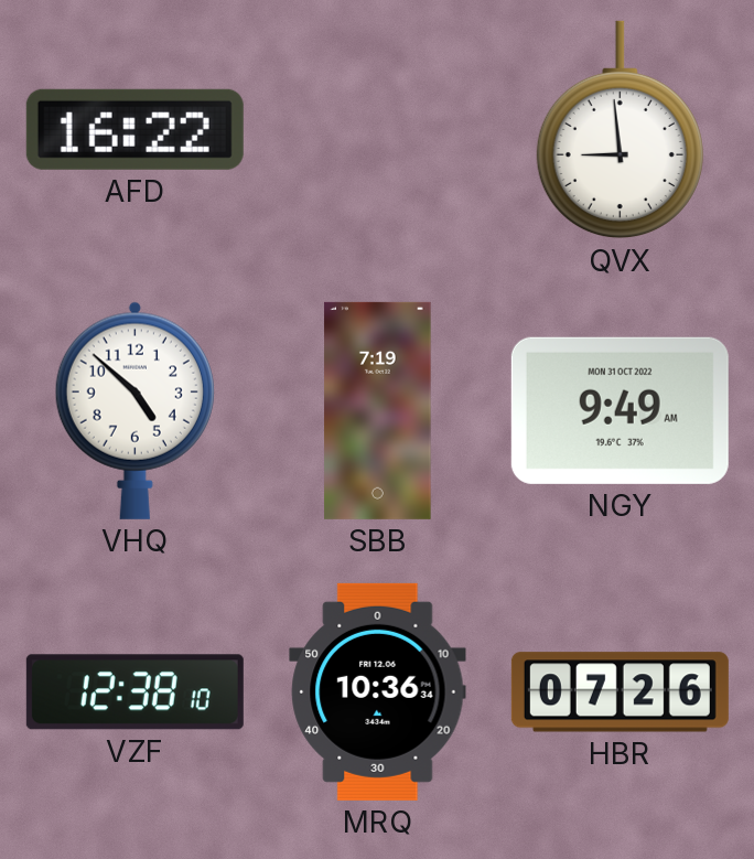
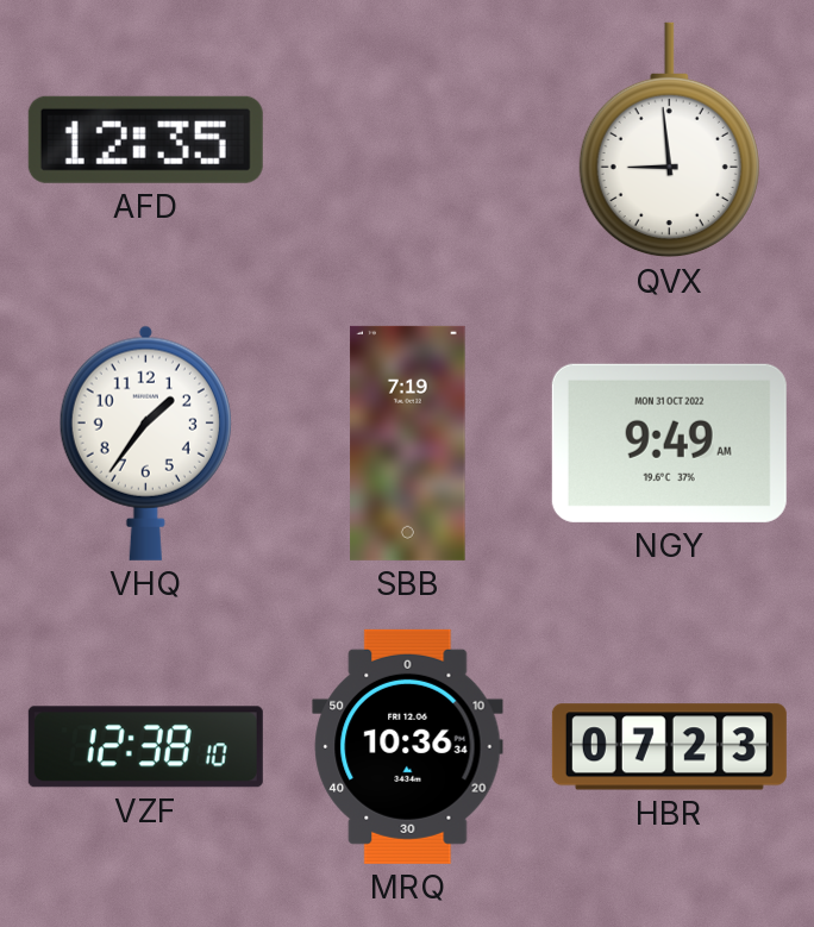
AFD: 16:22 -> 12:35
VHQ: 4:52 -> 1:36
HBR: 07:26 -> 07:23
